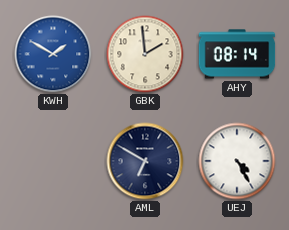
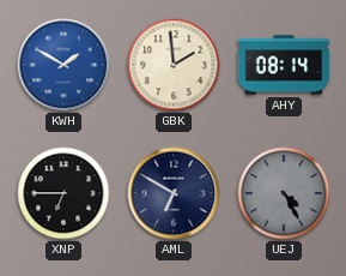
XNP: none -> 6:45
UEJ dial: white -> grey
